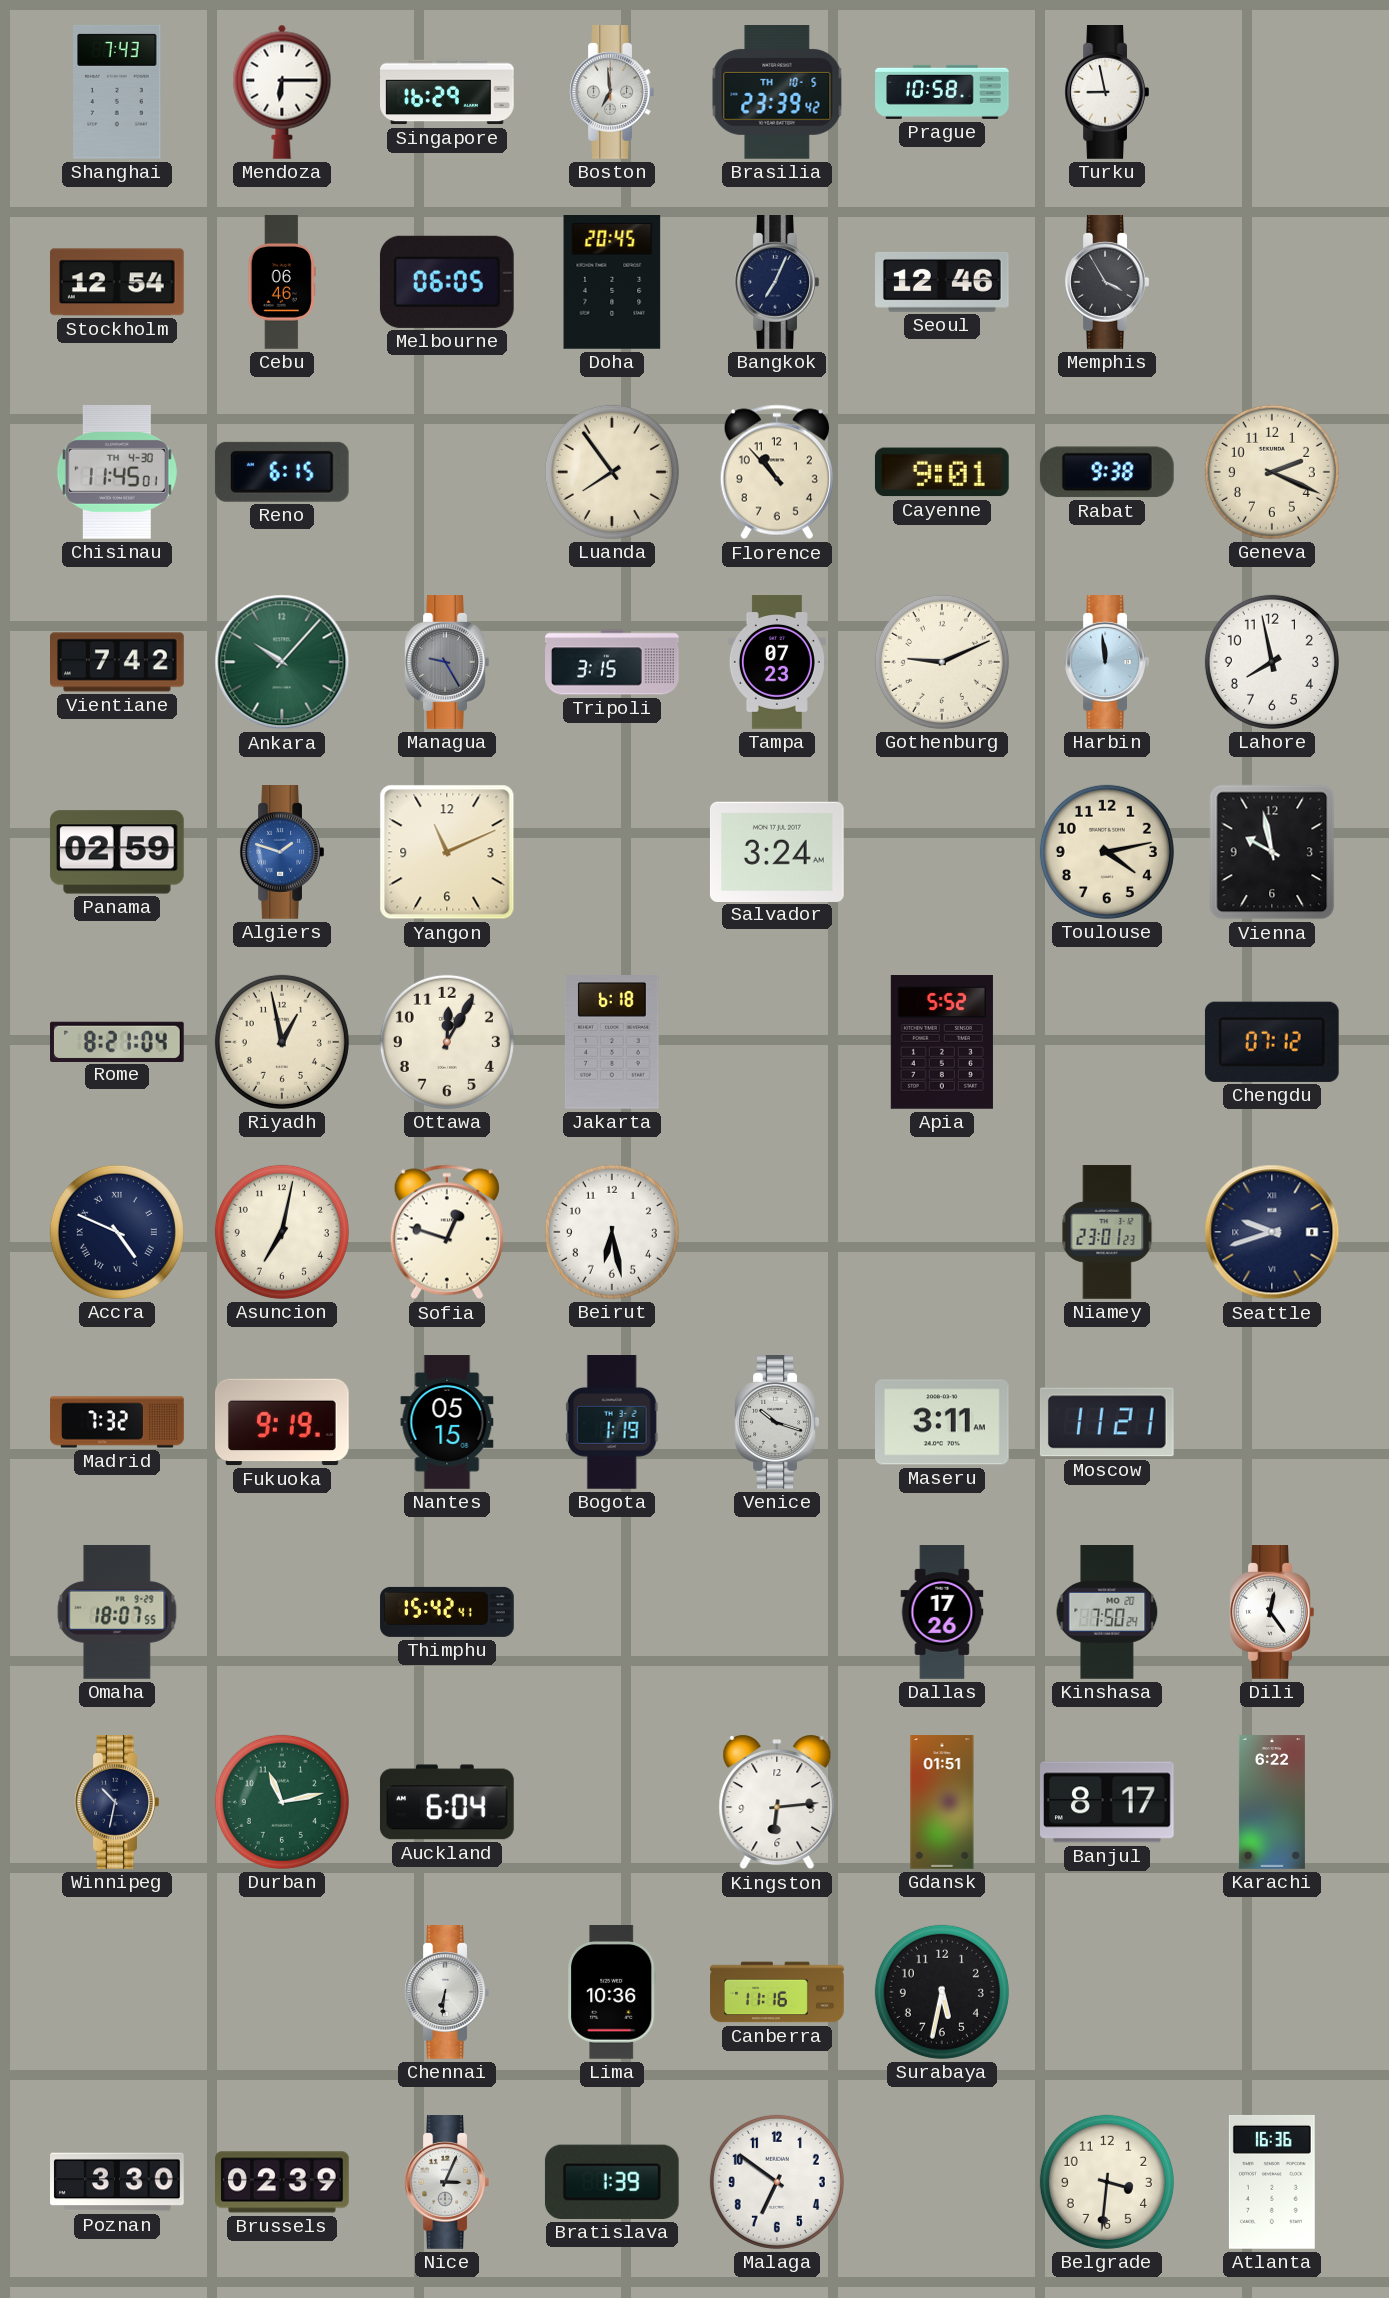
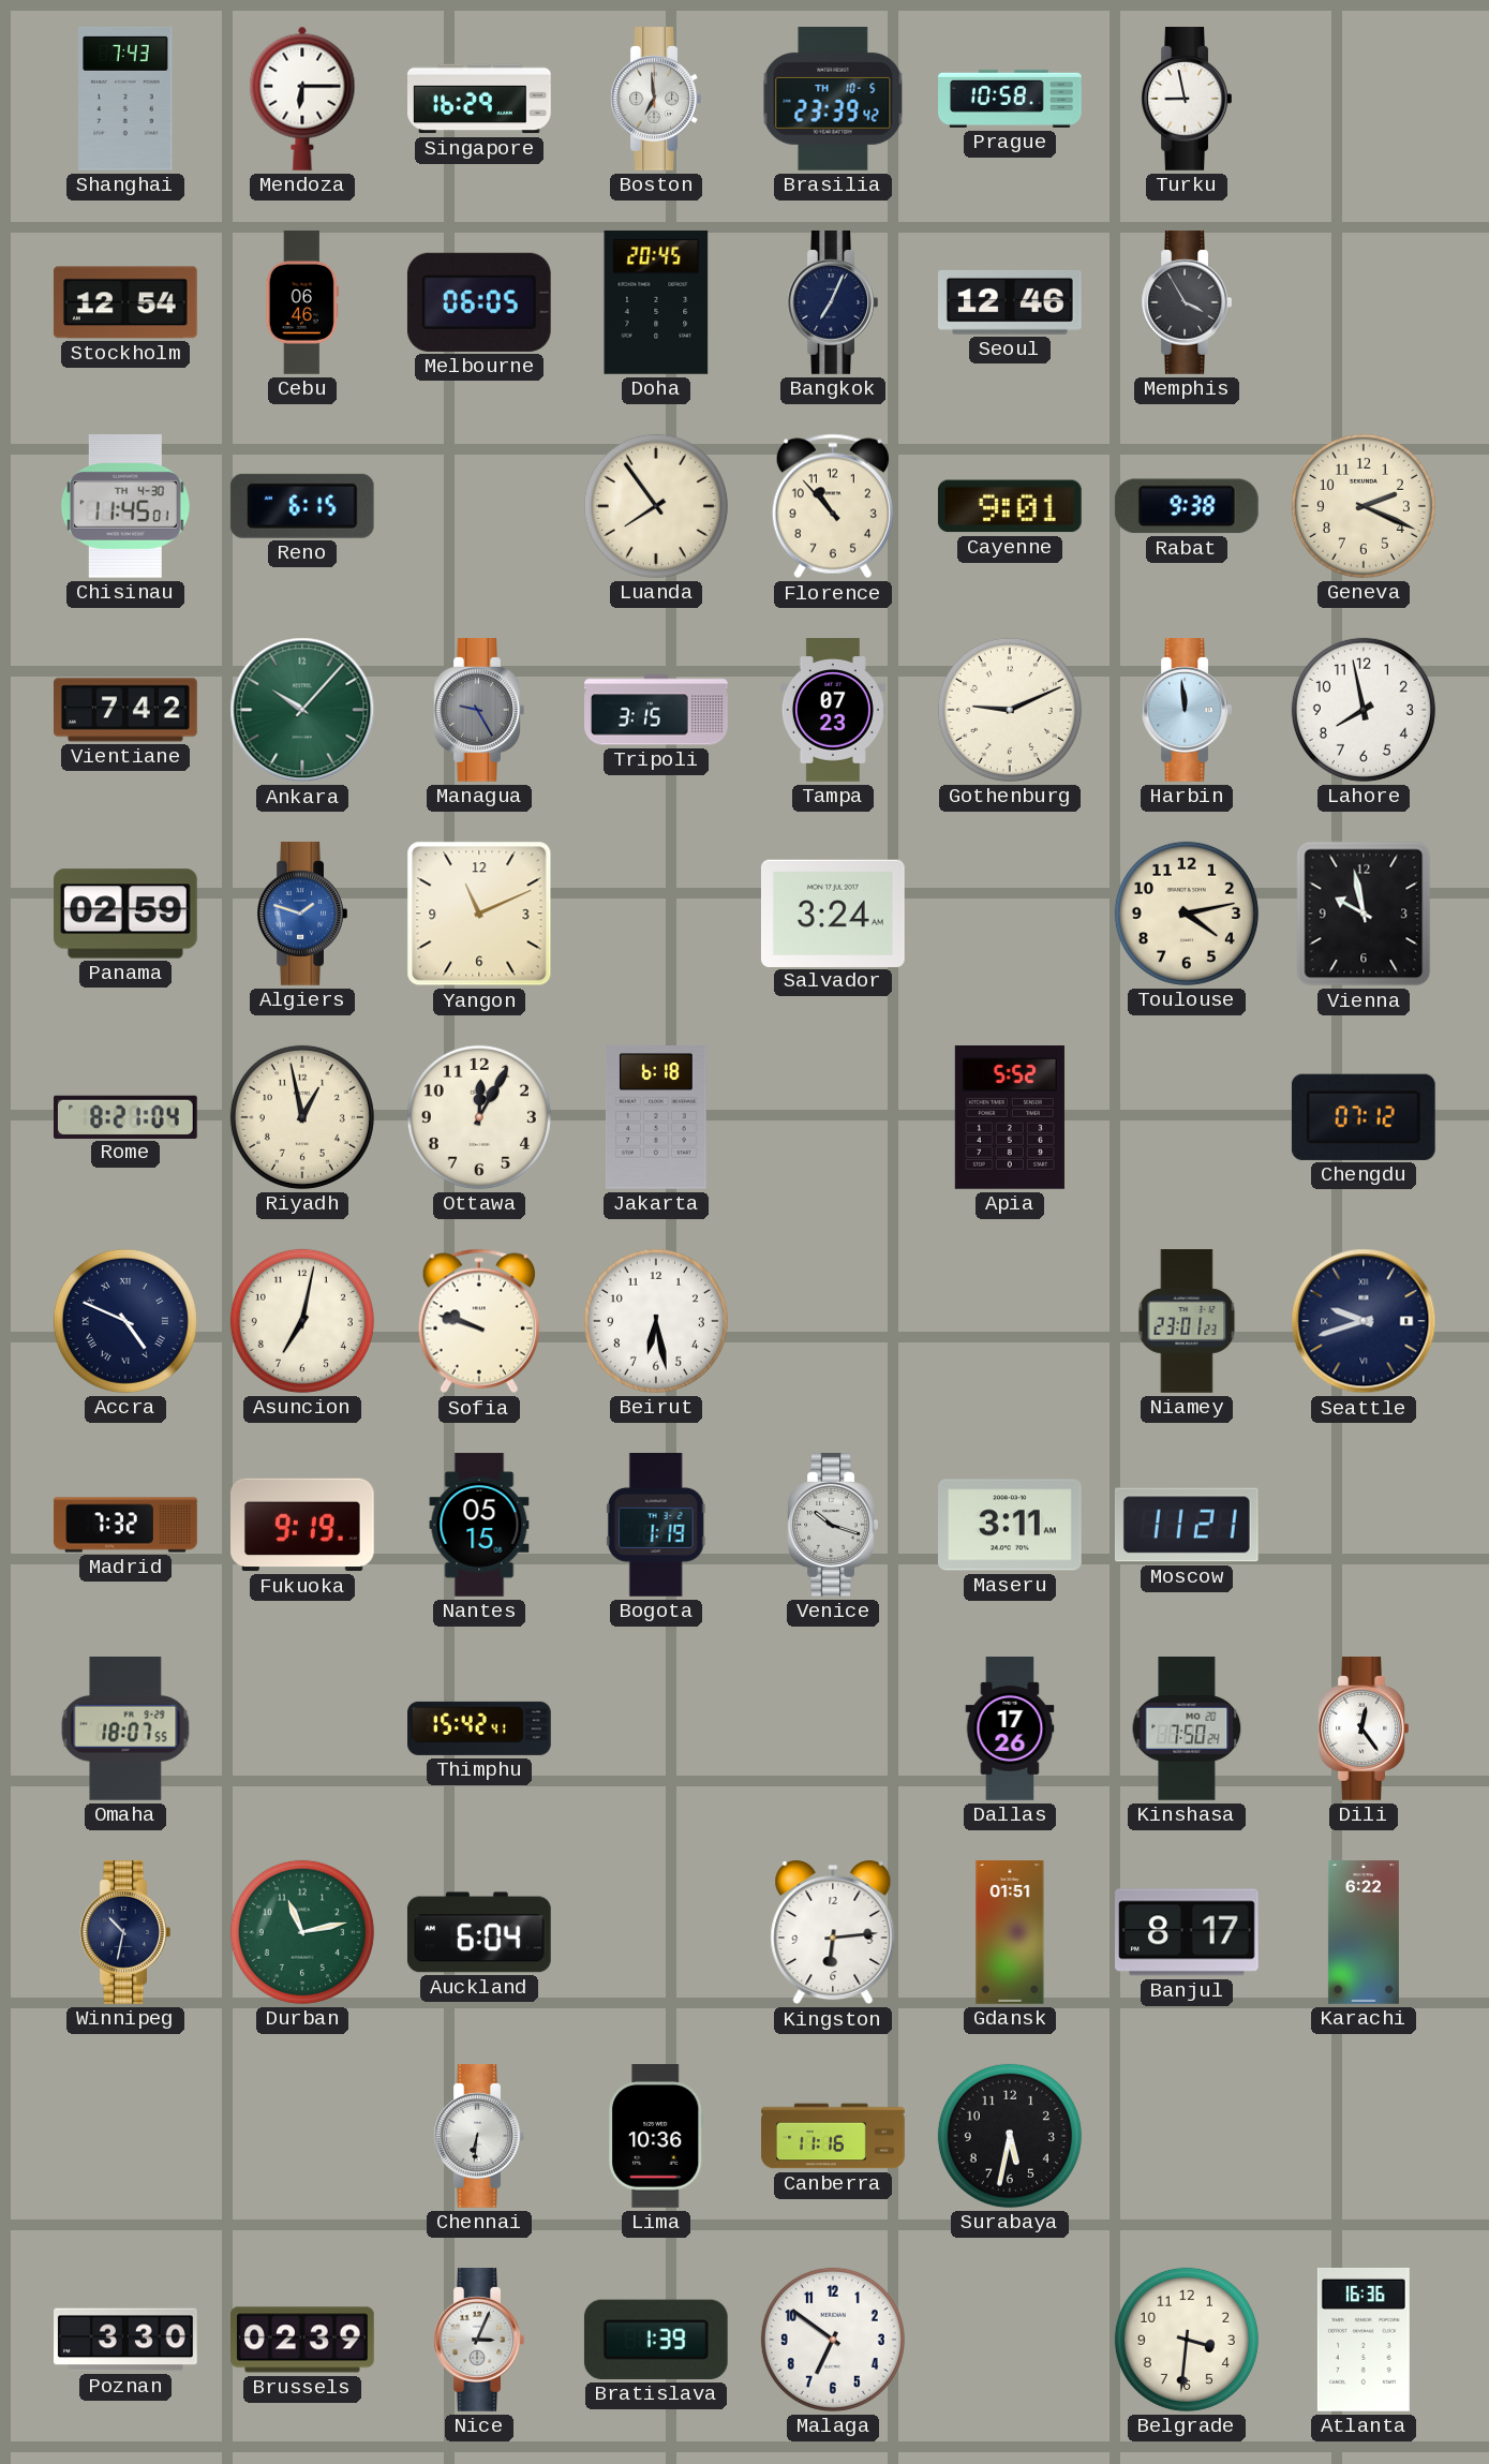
Sofia: 12:48 -> 9:48
